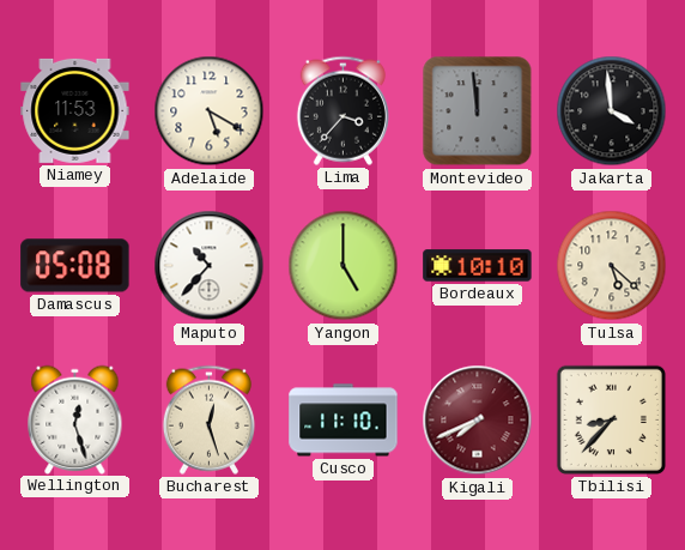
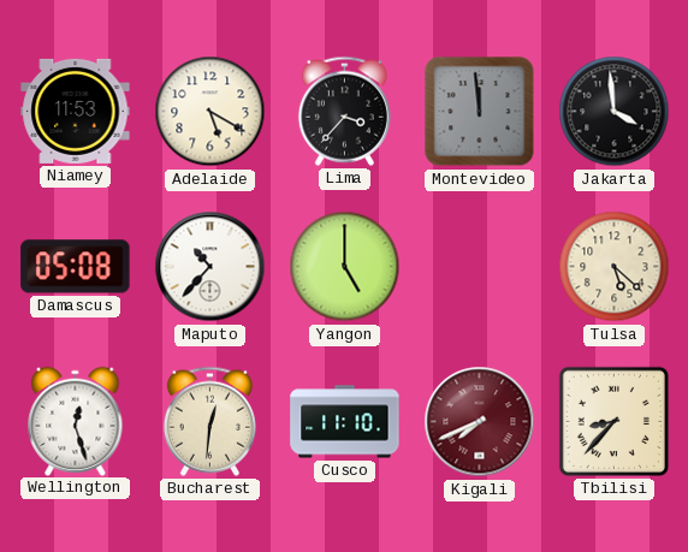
Bordeaux: 10:10 -> none
Bucharest: 12:27 -> 12:31
